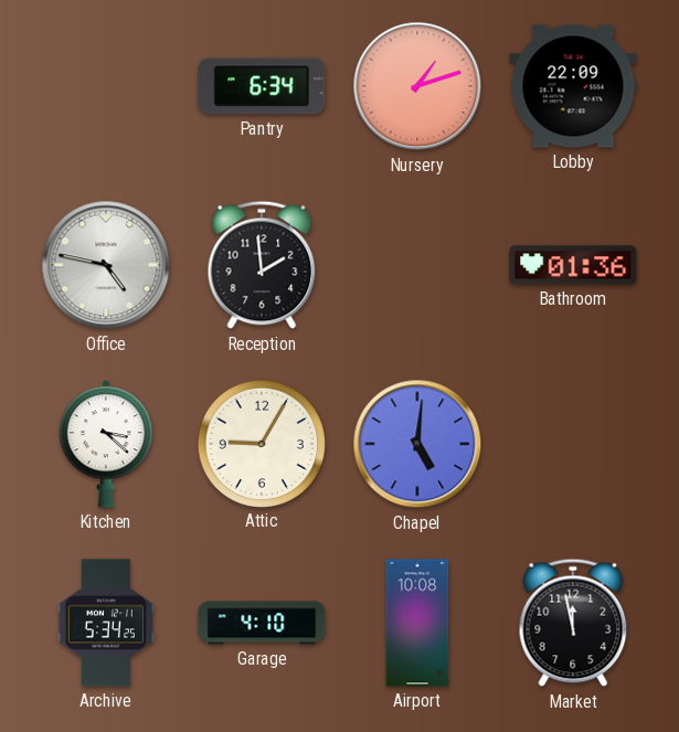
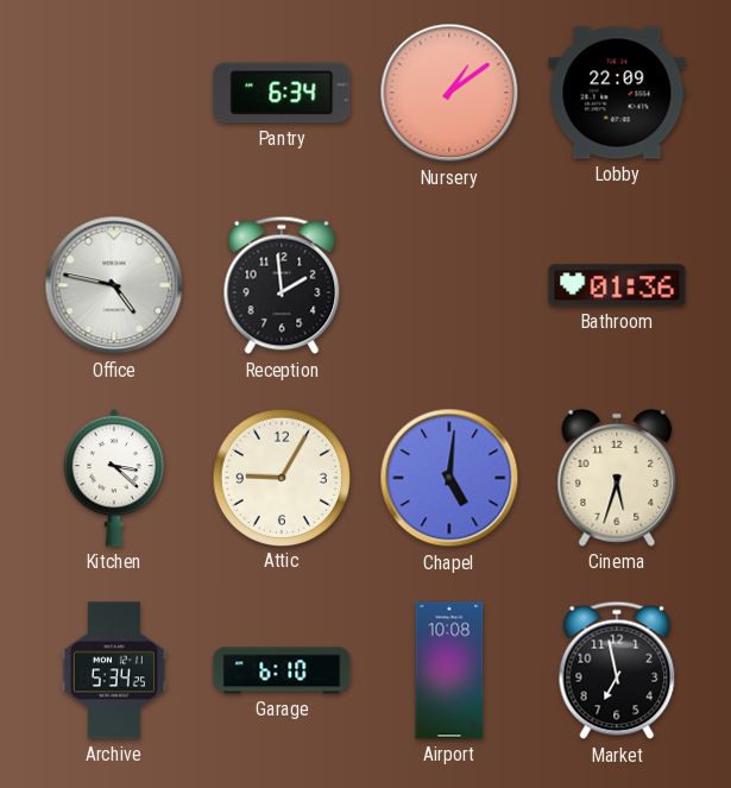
Nursery: 1:12 -> 1:09
Cinema: none -> 5:33
Garage: 4:10 -> 6:10
Market: 11:58 -> 6:58
